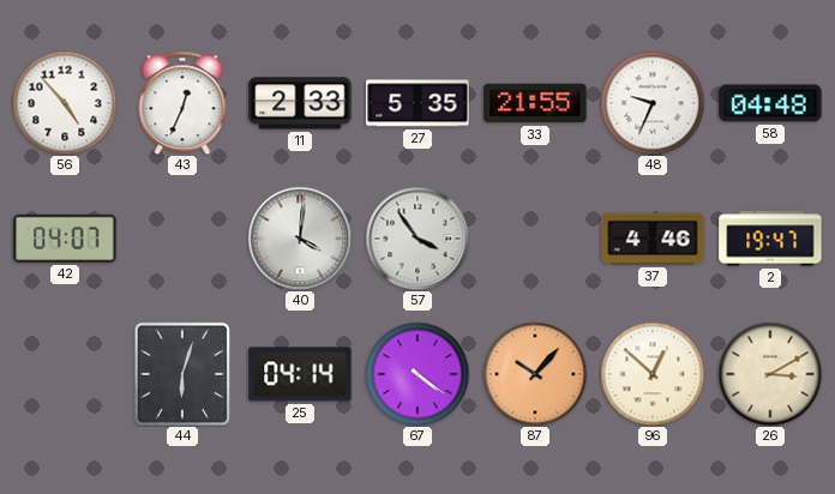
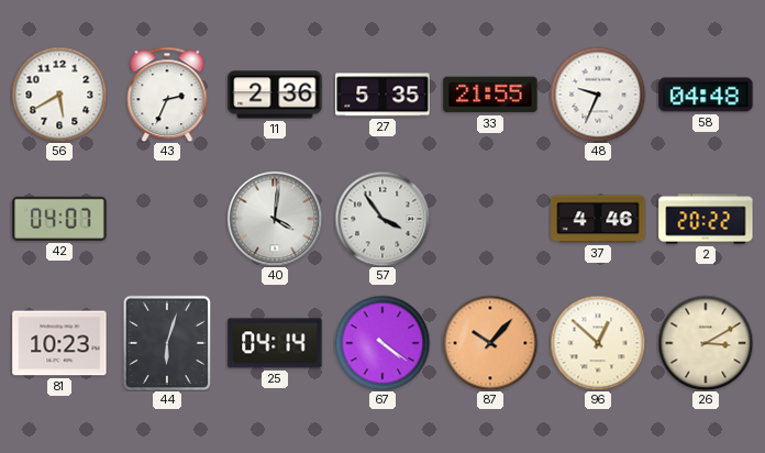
56: 4:53 -> 5:40
43: 12:34 -> 2:34
11: 2:33 -> 2:36
2: 19:47 -> 20:22
81: none -> 10:23
